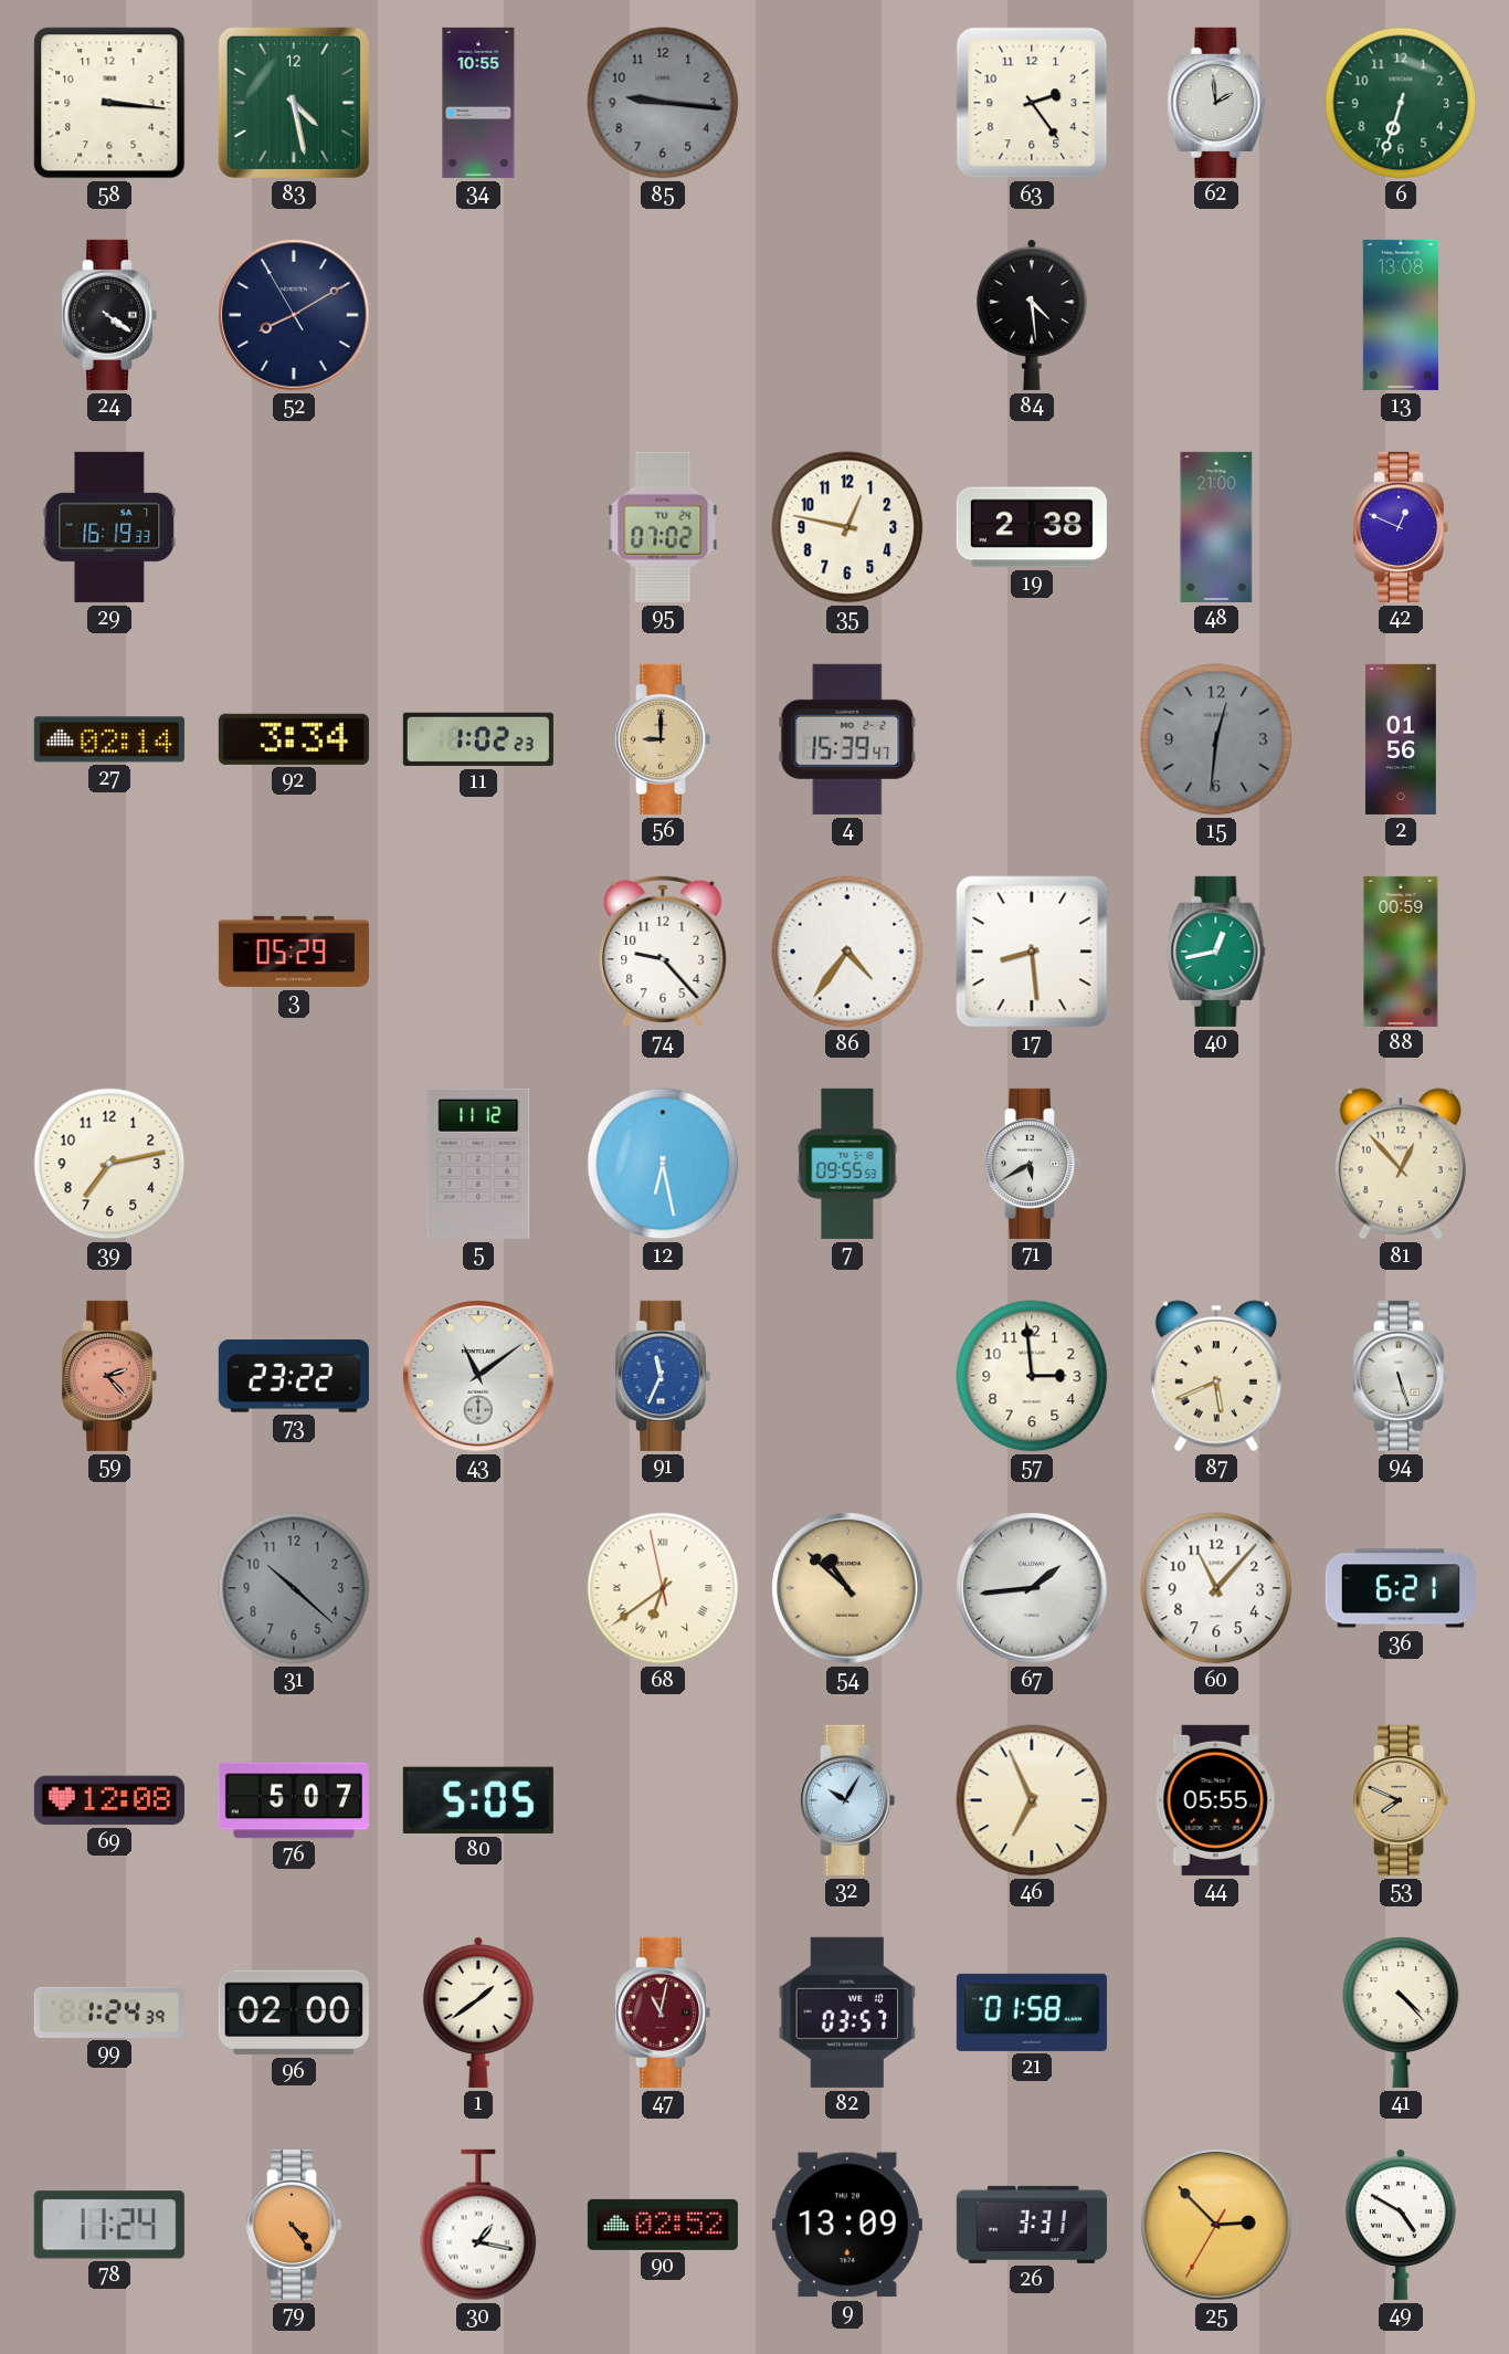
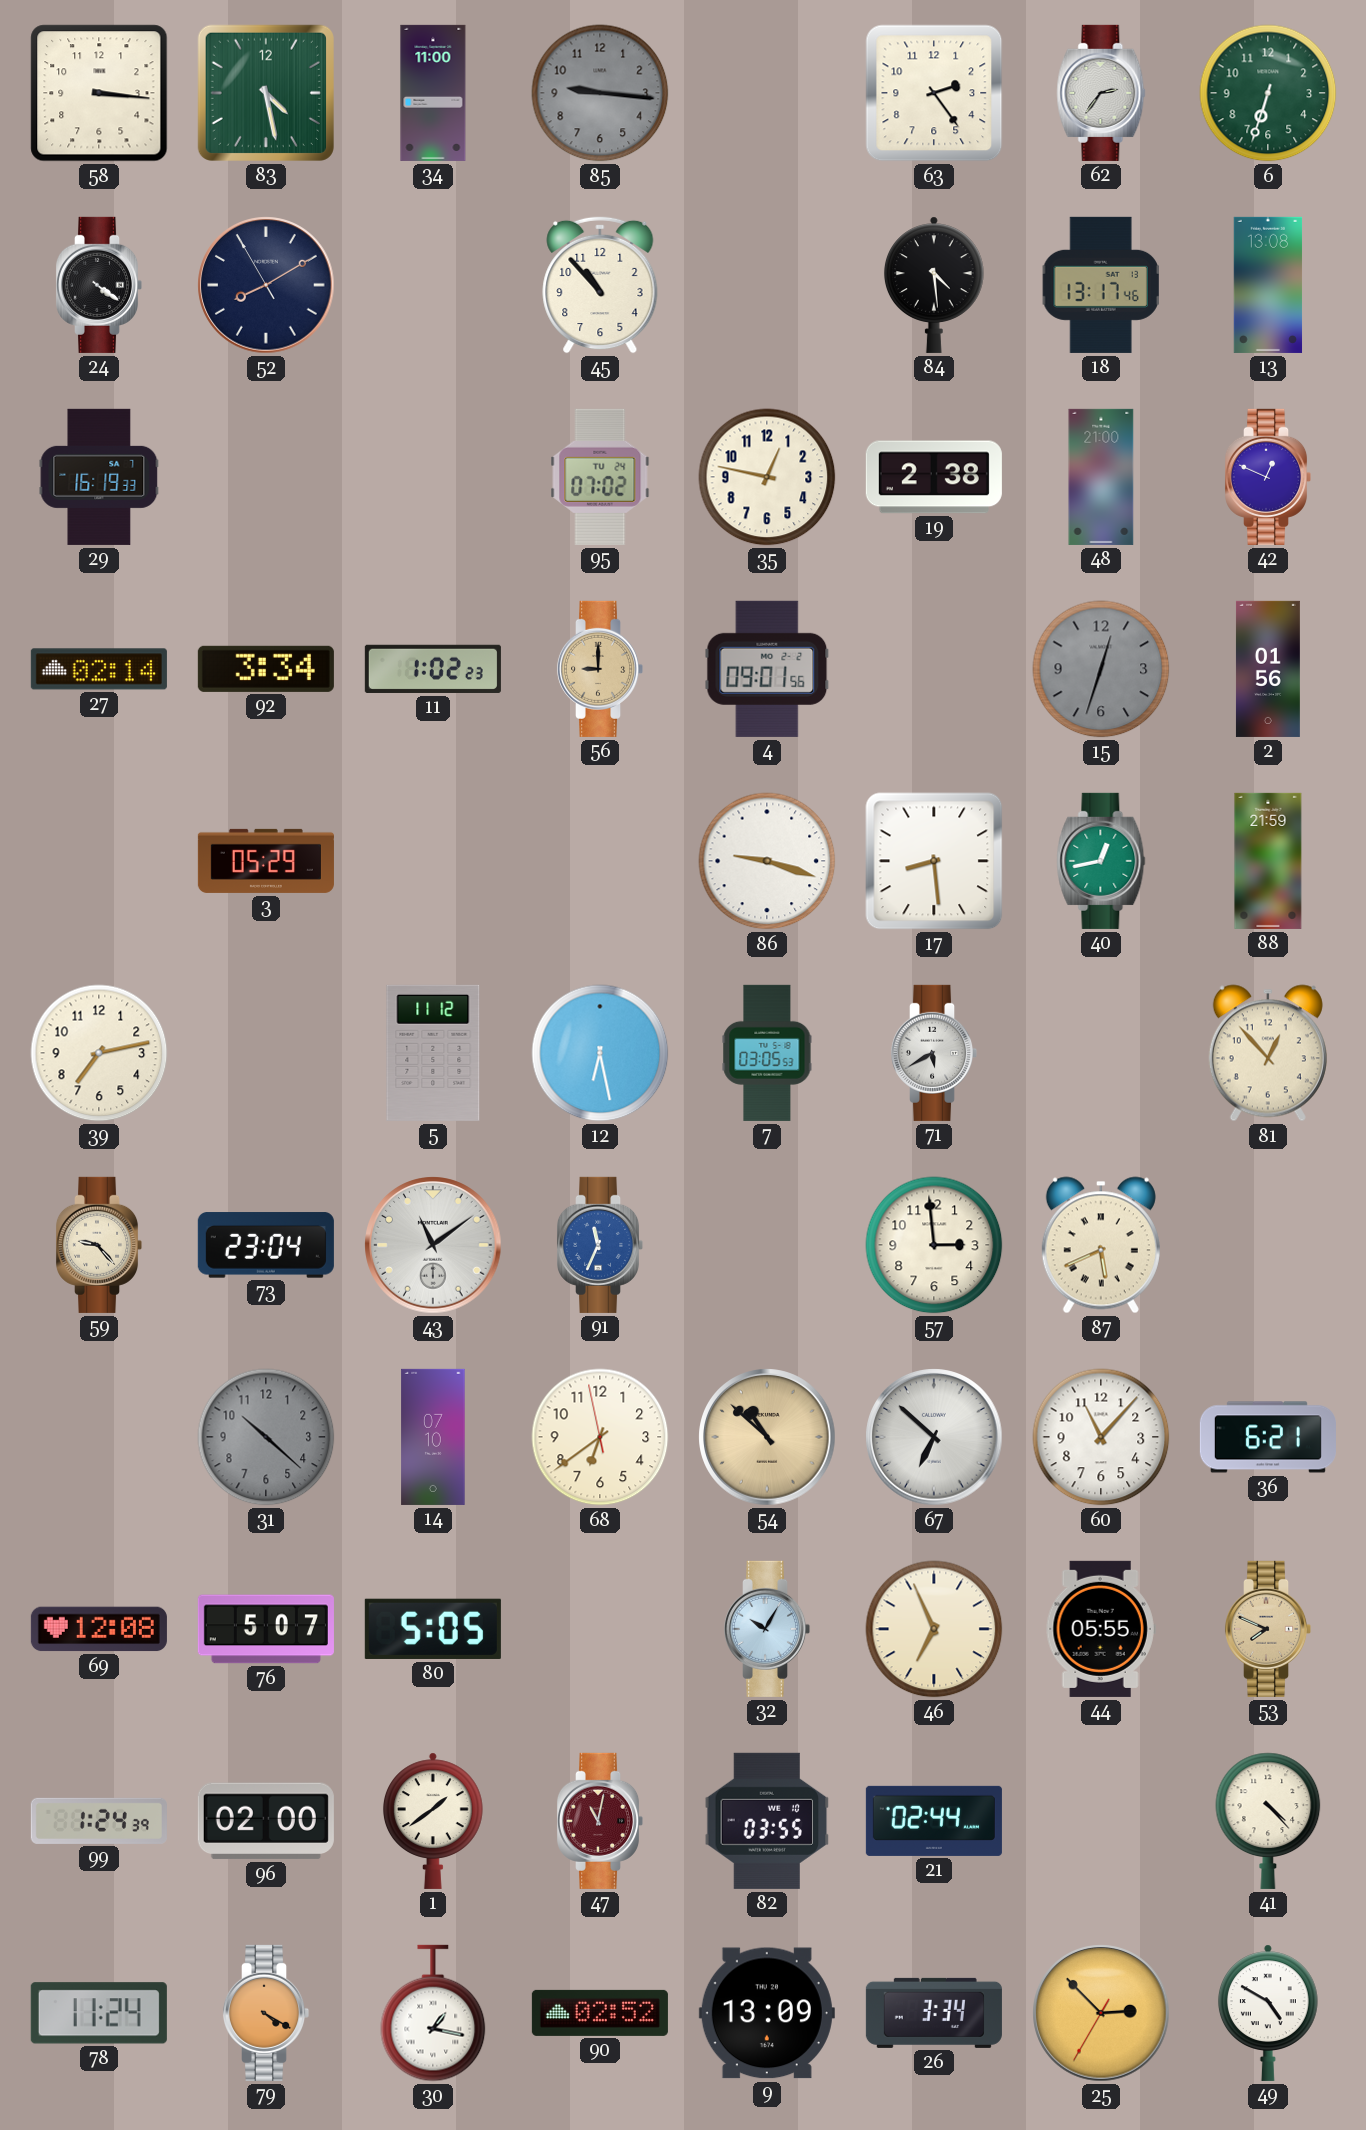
34: 10:55 -> 11:00
62: 1:59 -> 2:36
45: none -> 10:53
18: none -> 13:17
4: 15:39 -> 09:01
15: 12:31 -> 12:33
74: 9:23 -> none
86: 4:36 -> 9:18
88: 00:59 -> 21:59
7: 09:55 -> 03:05
59: 2:23 -> 9:23
59 dial: salmon -> cream
73: 23:22 -> 23:04
94: 5:27 -> none
14: none -> 07:10
68 numerals: Roman -> Arabic
67: 1:44 -> 6:52
82: 03:57 -> 03:55
21: 01:58 -> 02:44
79: 4:24 -> 4:20
26: 3:31 -> 3:34
